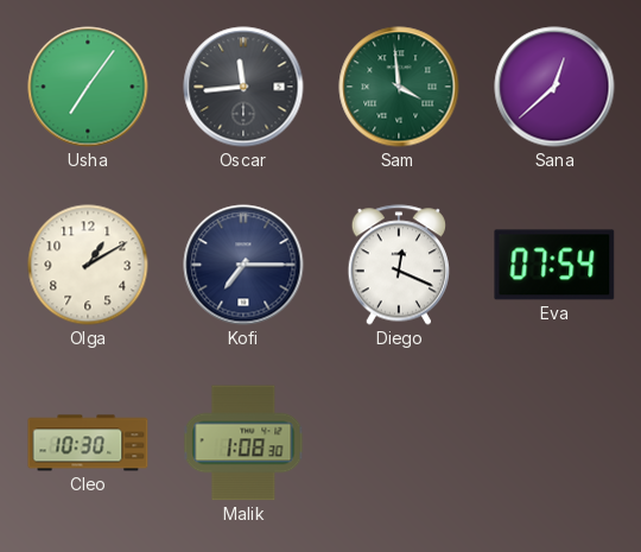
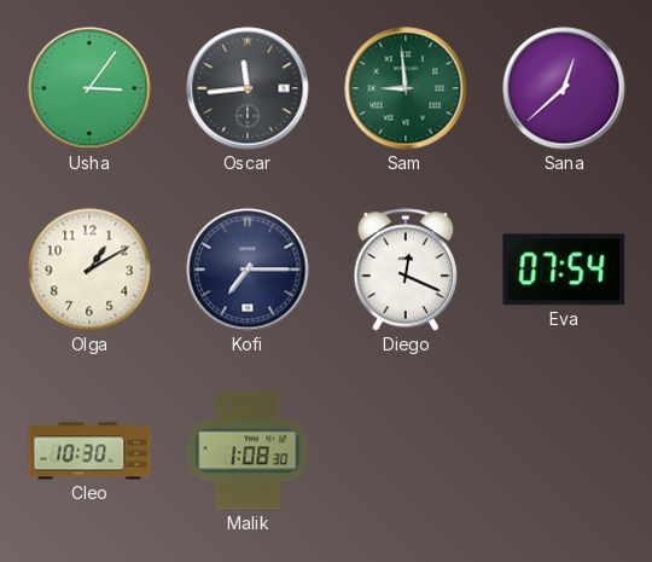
Usha: 7:06 -> 3:06
Sam: 3:59 -> 8:59
